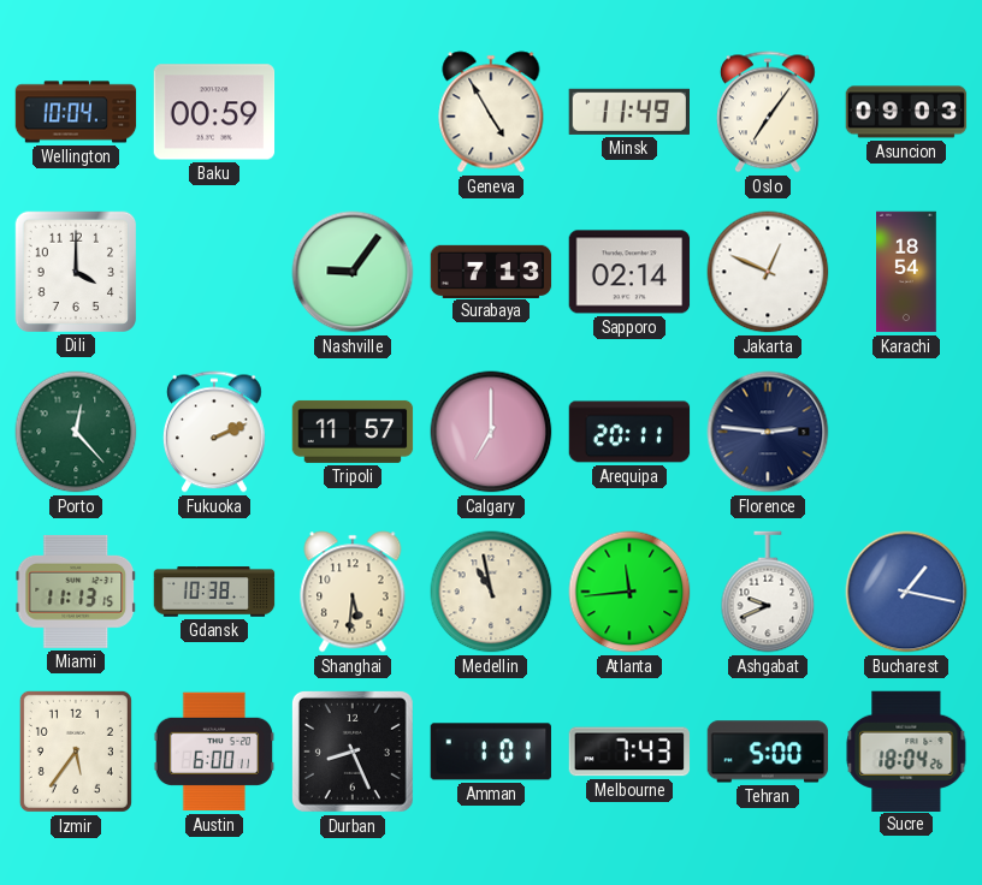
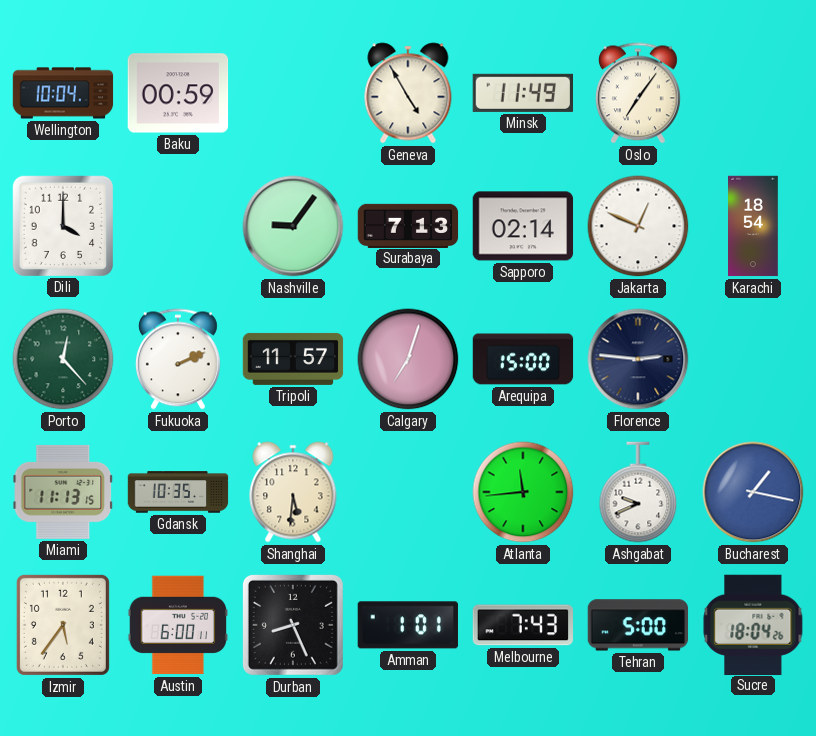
Asuncion: 09:03 -> none
Calgary: 7:00 -> 7:03
Arequipa: 20:11 -> 15:00
Gdansk: 10:38 -> 10:35
Medellin: 10:58 -> none
